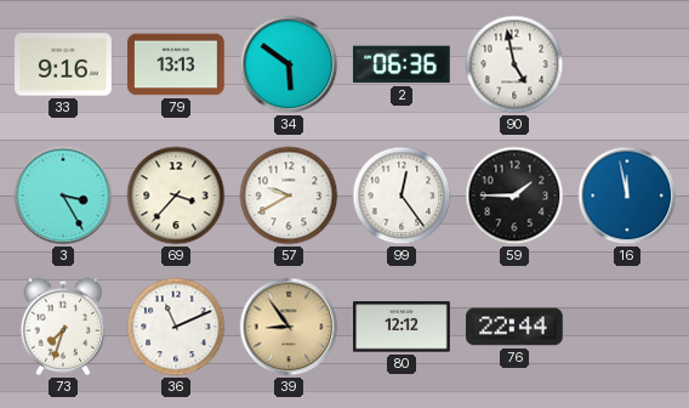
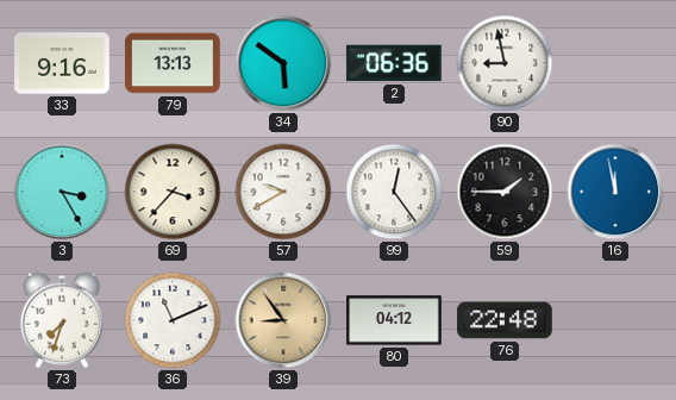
90: 4:58 -> 8:58
80: 12:12 -> 04:12
76: 22:44 -> 22:48
